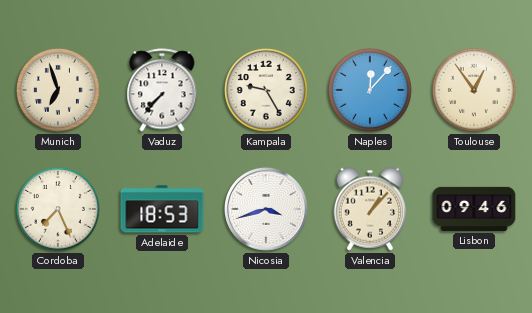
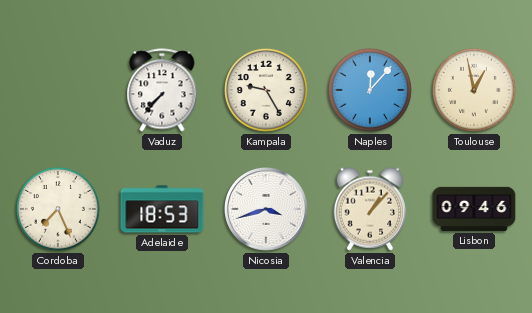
Munich: 6:57 -> none
Toulouse: 12:54 -> 12:58
